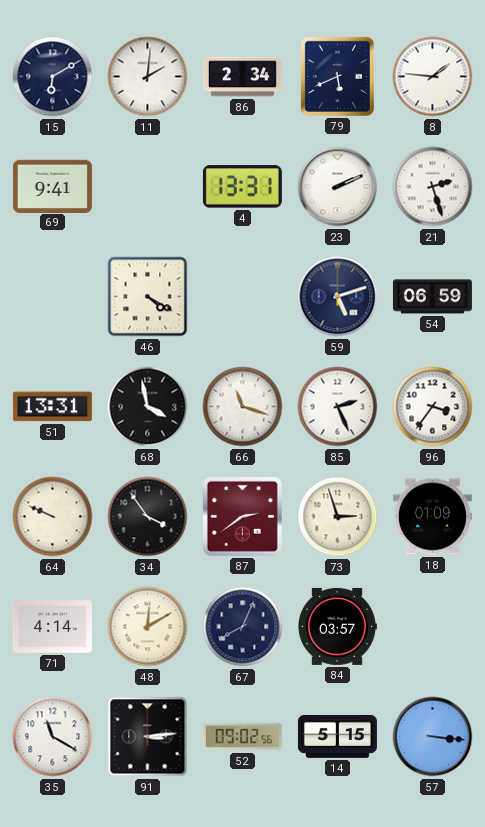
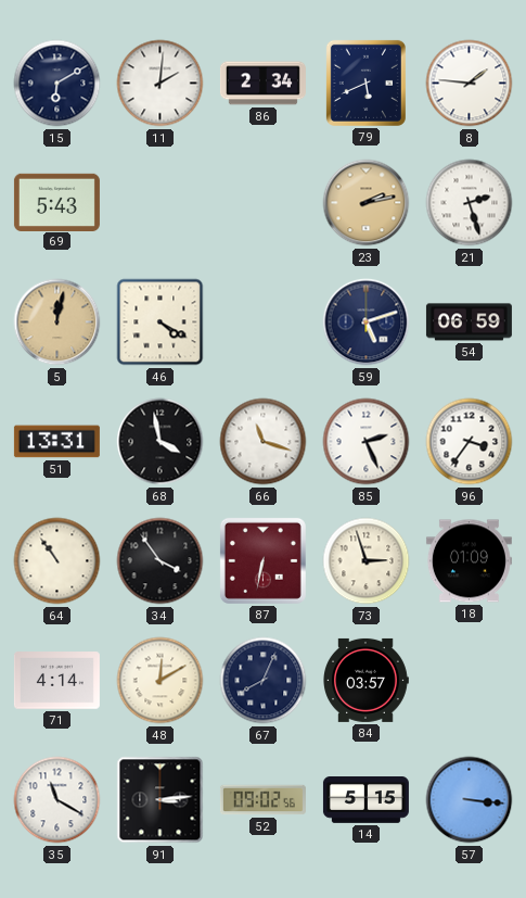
69: 9:41 -> 5:43
4: 13:31 -> none
23: 2:11 -> 2:13
23 dial: white -> champagne
5: none -> 12:02
64: 9:49 -> 10:54
87: 2:39 -> 6:32
